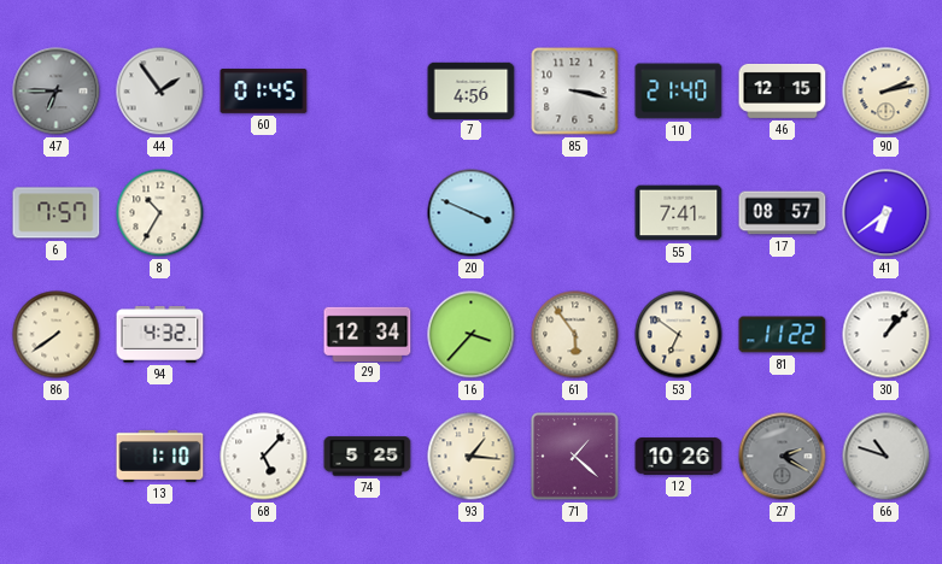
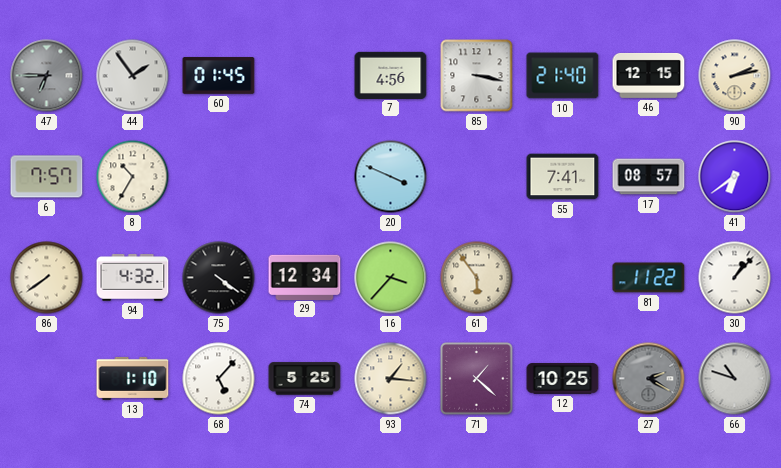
75: none -> 4:21
53: 6:51 -> none
12: 10:26 -> 10:25
